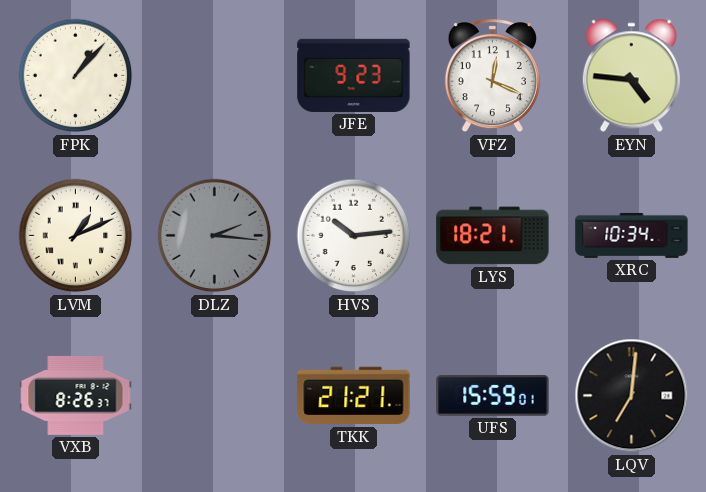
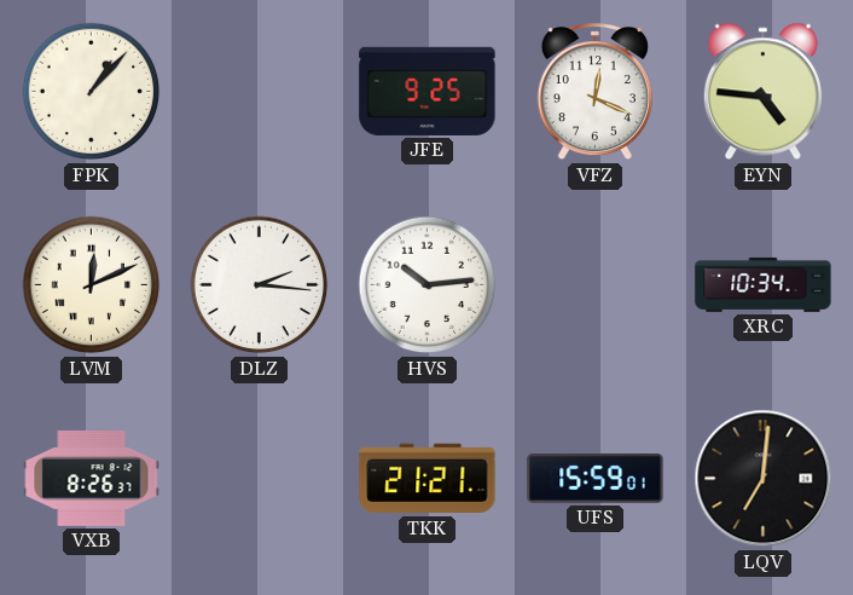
JFE: 9:23 -> 9:25
LVM: 1:11 -> 12:11
DLZ dial: grey -> white
LYS: 18:21 -> none
